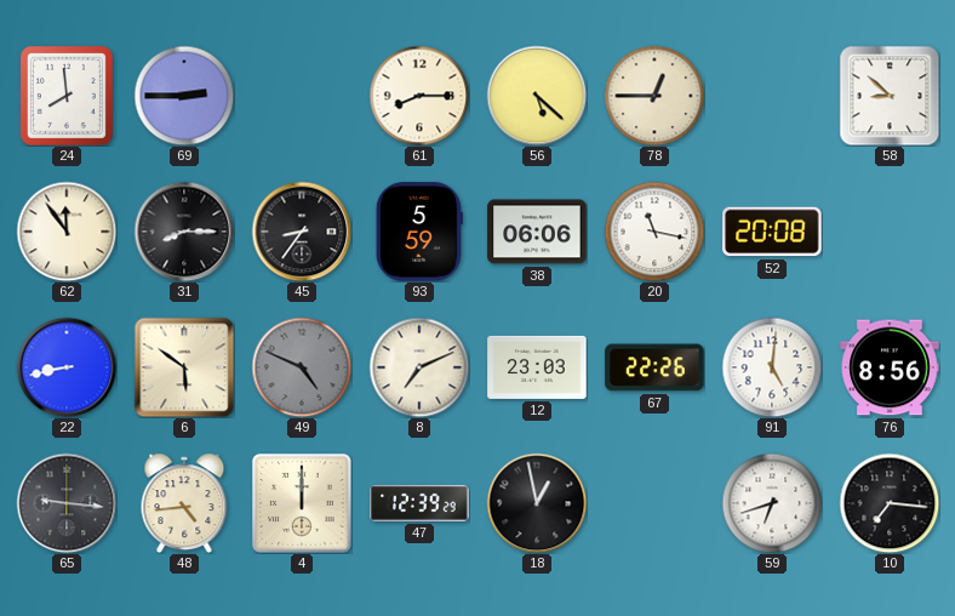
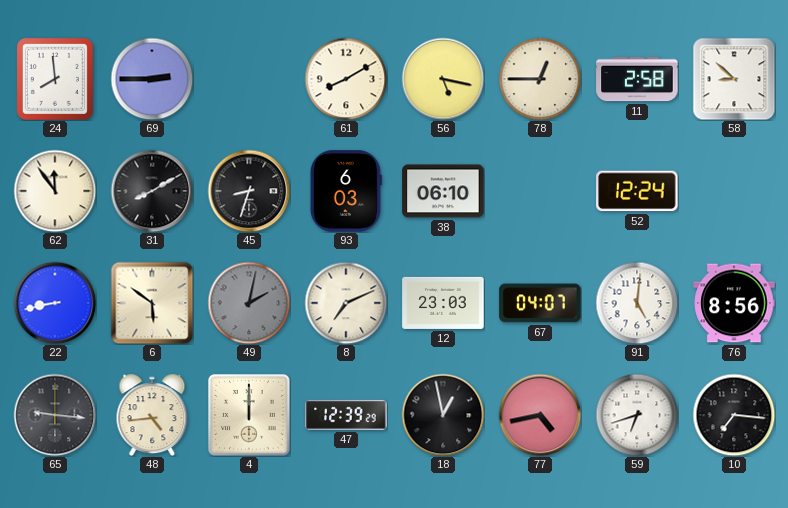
61: 8:15 -> 8:10
56: 5:22 -> 5:17
11: none -> 2:58
31: 8:15 -> 8:10
45: 8:36 -> 8:33
93: 5:59 -> 6:03
38: 06:06 -> 06:10
20: 11:17 -> none
52: 20:08 -> 12:24
49: 4:49 -> 2:02
67: 22:26 -> 04:07
77: none -> 4:43
